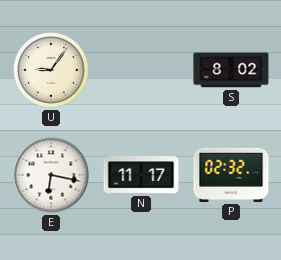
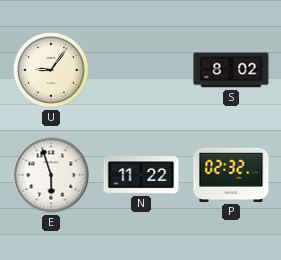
E: 6:17 -> 5:57
N: 11:17 -> 11:22
